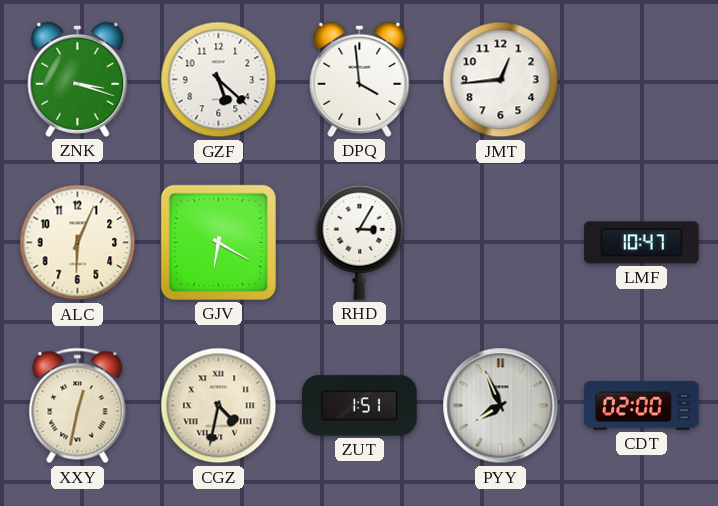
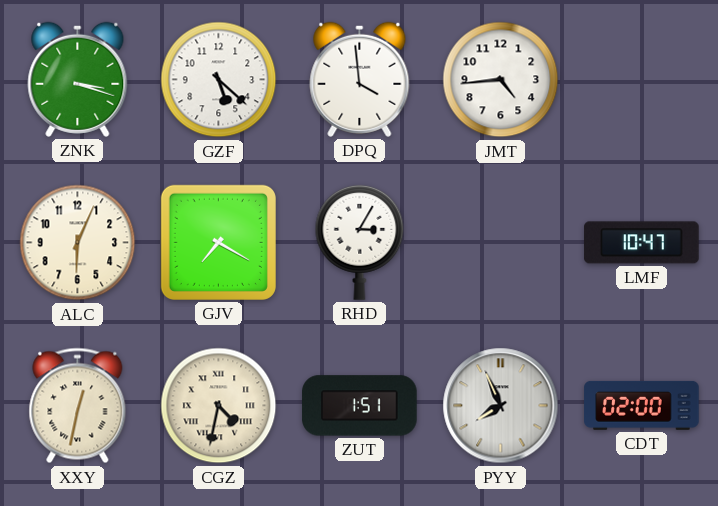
JMT: 12:44 -> 4:44
GJV: 6:20 -> 7:20
